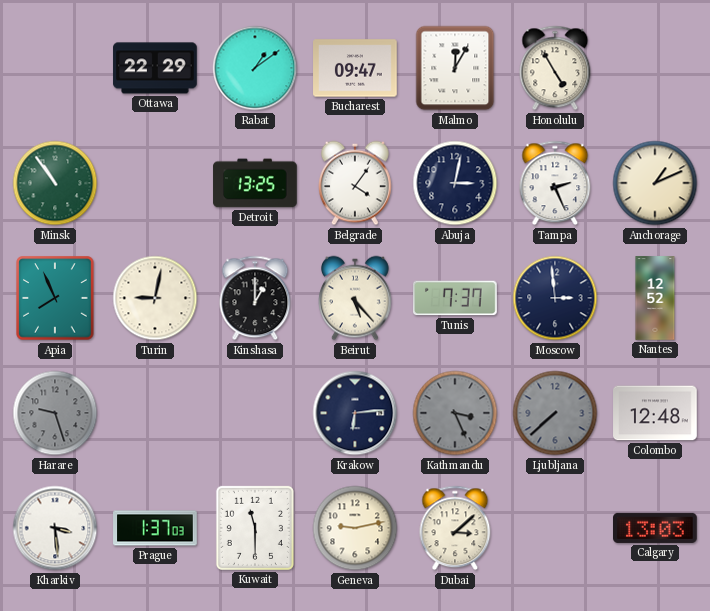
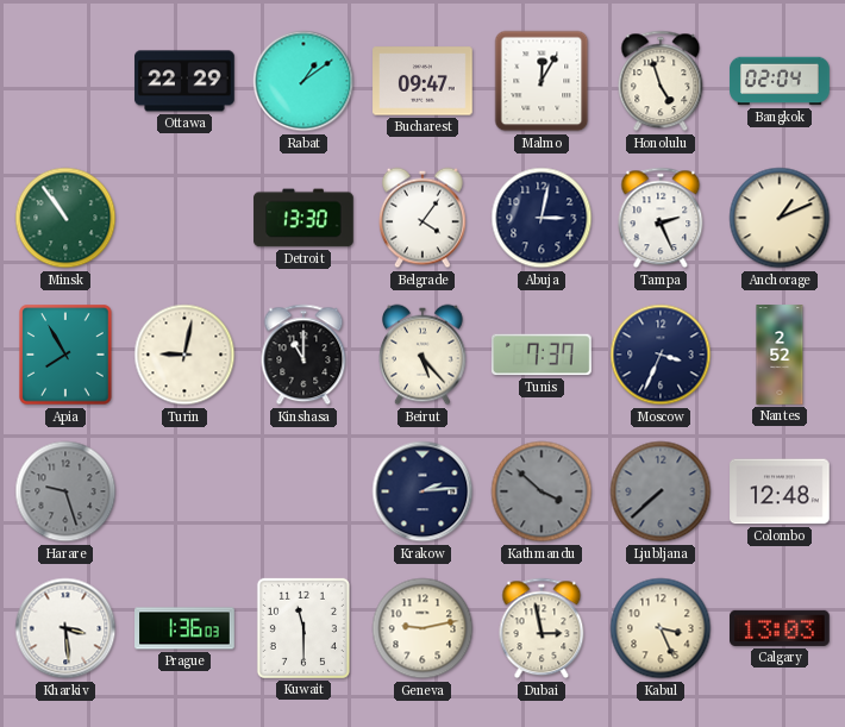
Honolulu: 4:55 -> 4:57
Bangkok: none -> 02:04
Detroit: 13:25 -> 13:30
Apia: 7:56 -> 7:55
Kinshasa: 1:00 -> 11:00
Moscow: 2:59 -> 3:34
Nantes: 12:52 -> 2:52
Krakow: 6:14 -> 2:14
Kathmandu: 3:26 -> 3:52
Prague: 1:37 -> 1:36
Dubai: 3:08 -> 2:58
Kabul: none -> 3:26
